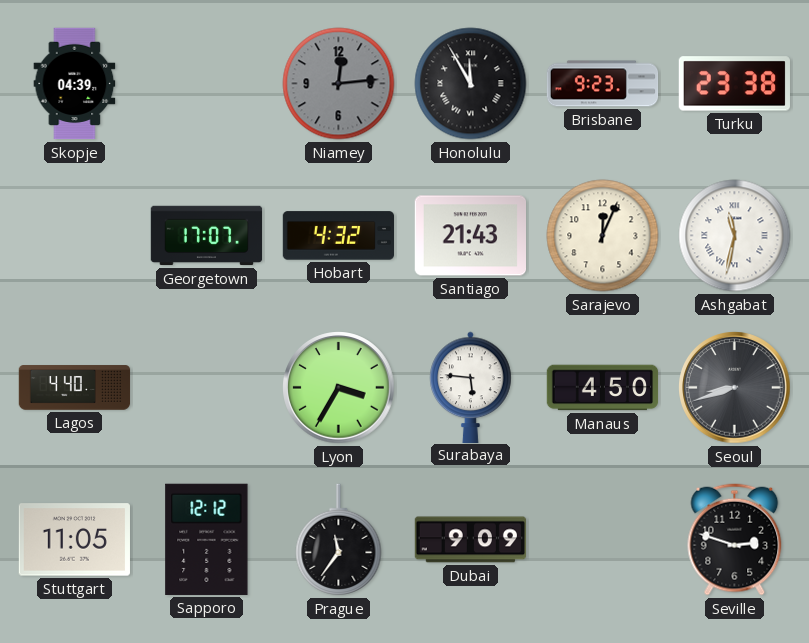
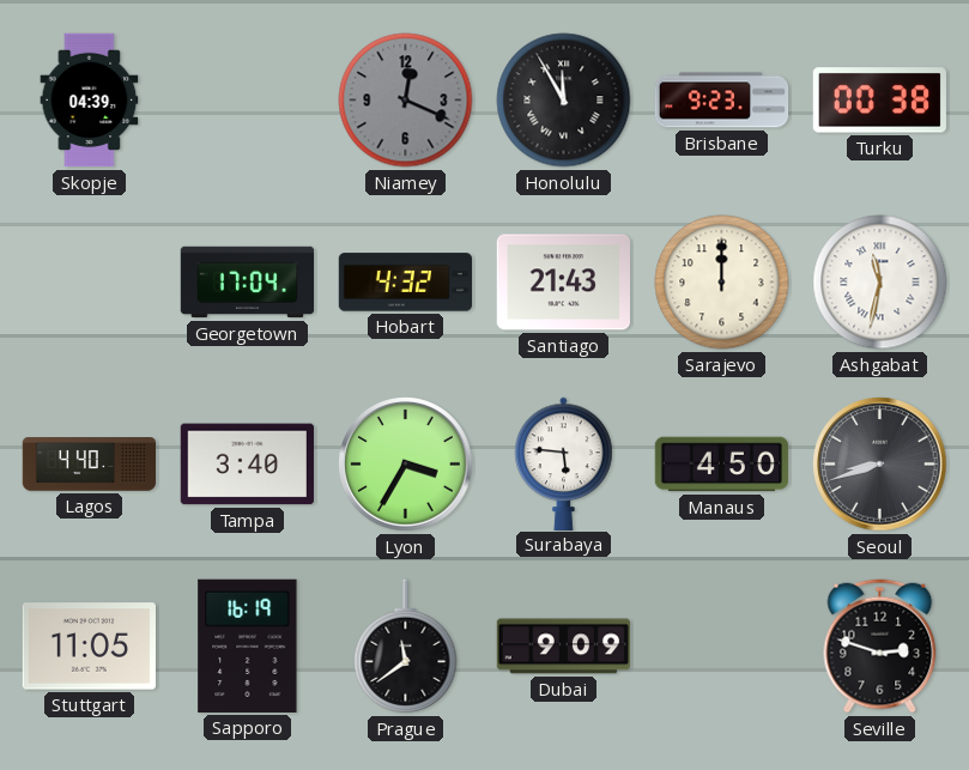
Niamey: 12:14 -> 12:19
Turku: 23:38 -> 00:38
Georgetown: 17:07 -> 17:04
Sarajevo: 12:04 -> 12:00
Tampa: none -> 3:40
Sapporo: 12:12 -> 16:19
Prague: 11:36 -> 11:39
